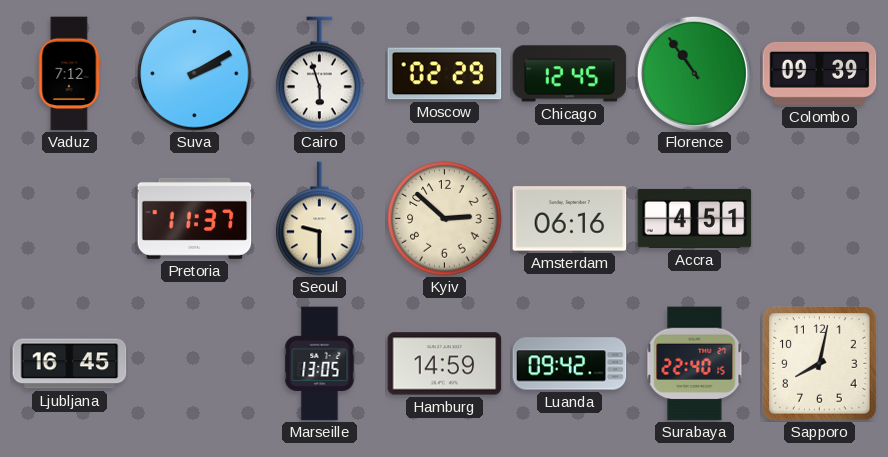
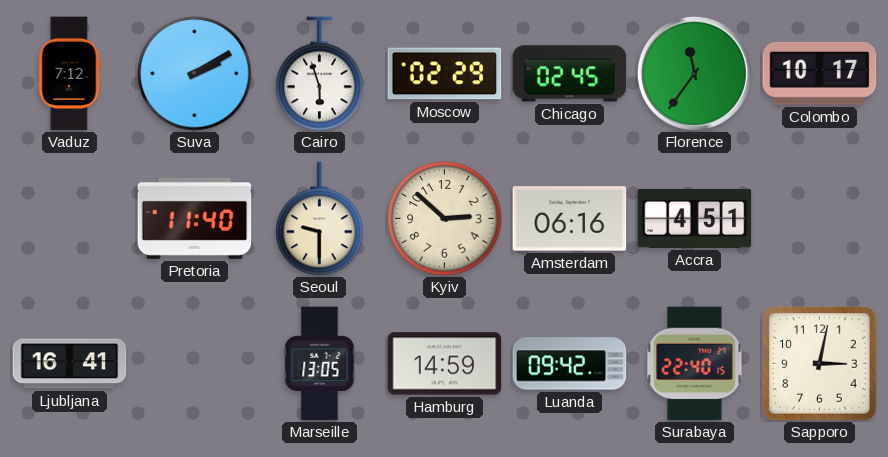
Chicago: 12:45 -> 02:45
Florence: 10:54 -> 11:36
Colombo: 09:39 -> 10:17
Pretoria: 11:37 -> 11:40
Ljubljana: 16:45 -> 16:41
Sapporo: 8:02 -> 3:02
